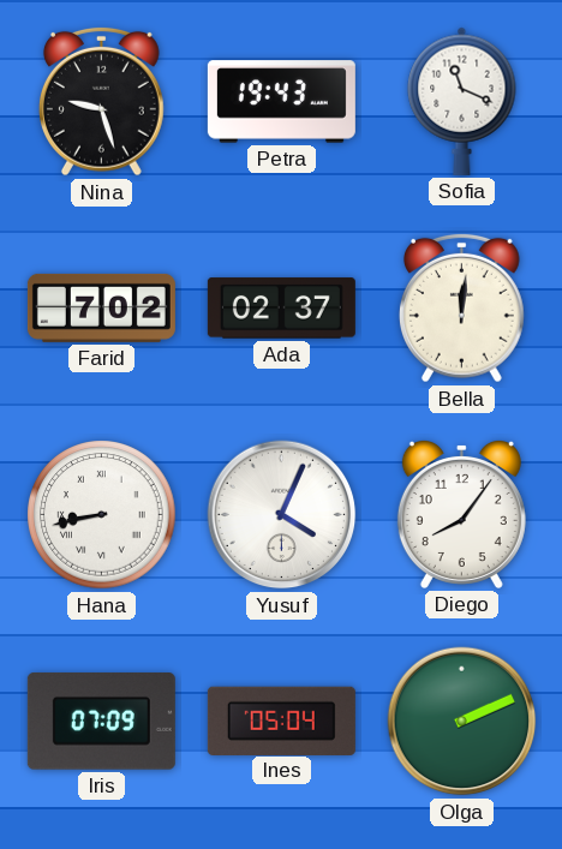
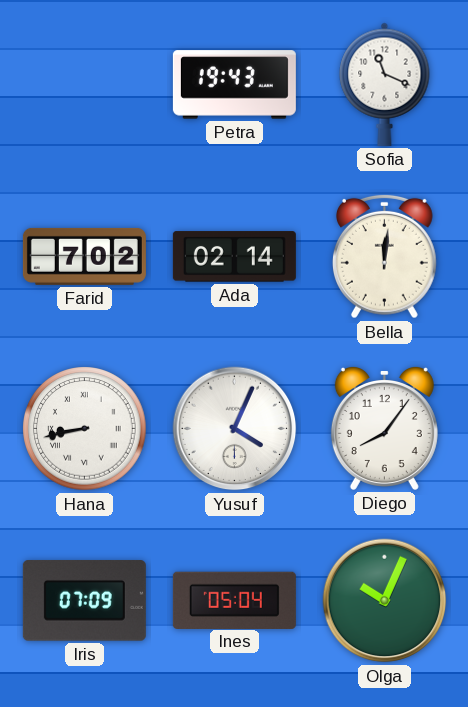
Nina: 9:27 -> none
Ada: 02:37 -> 02:14
Olga: 2:11 -> 10:04
